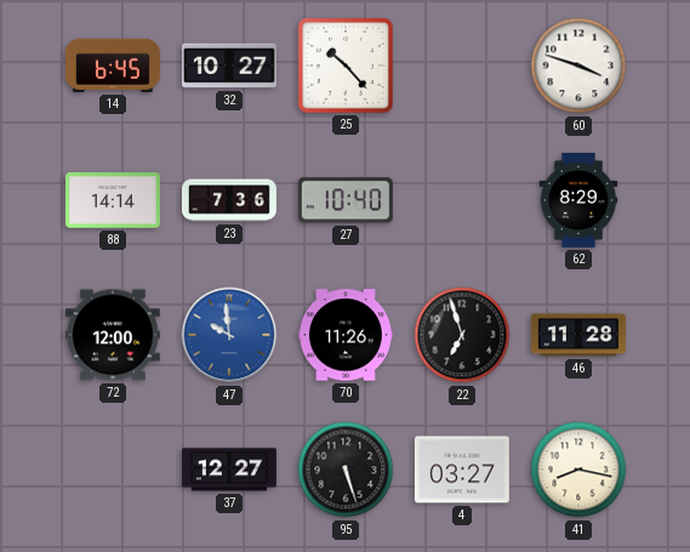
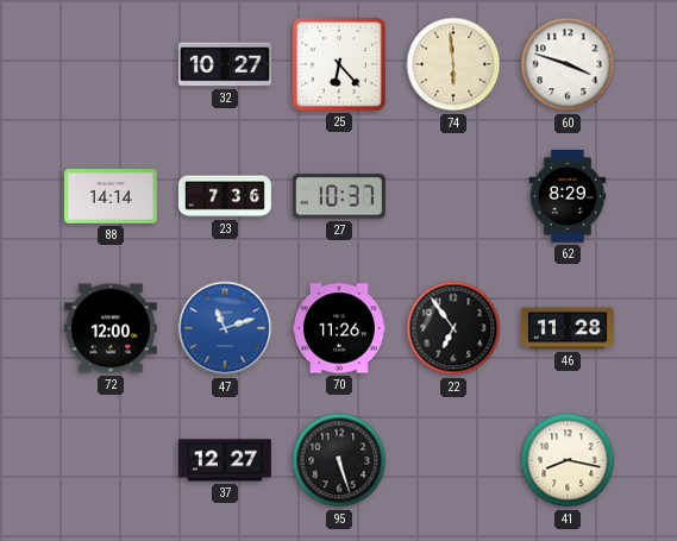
14: 6:45 -> none
25: 10:23 -> 6:23
74: none -> 5:59
27: 10:40 -> 10:37
47: 9:59 -> 11:12
22: 6:57 -> 6:54
4: 03:27 -> none
